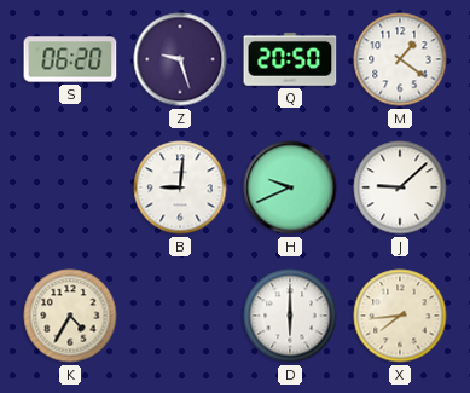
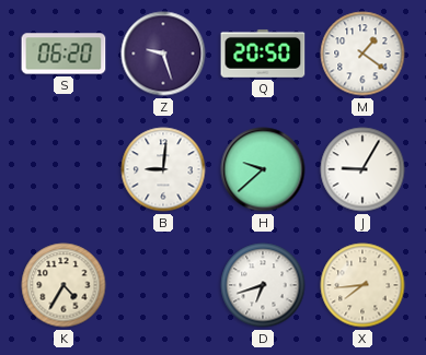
H: 9:41 -> 9:38
J: 9:08 -> 9:05
D: 6:00 -> 6:42
